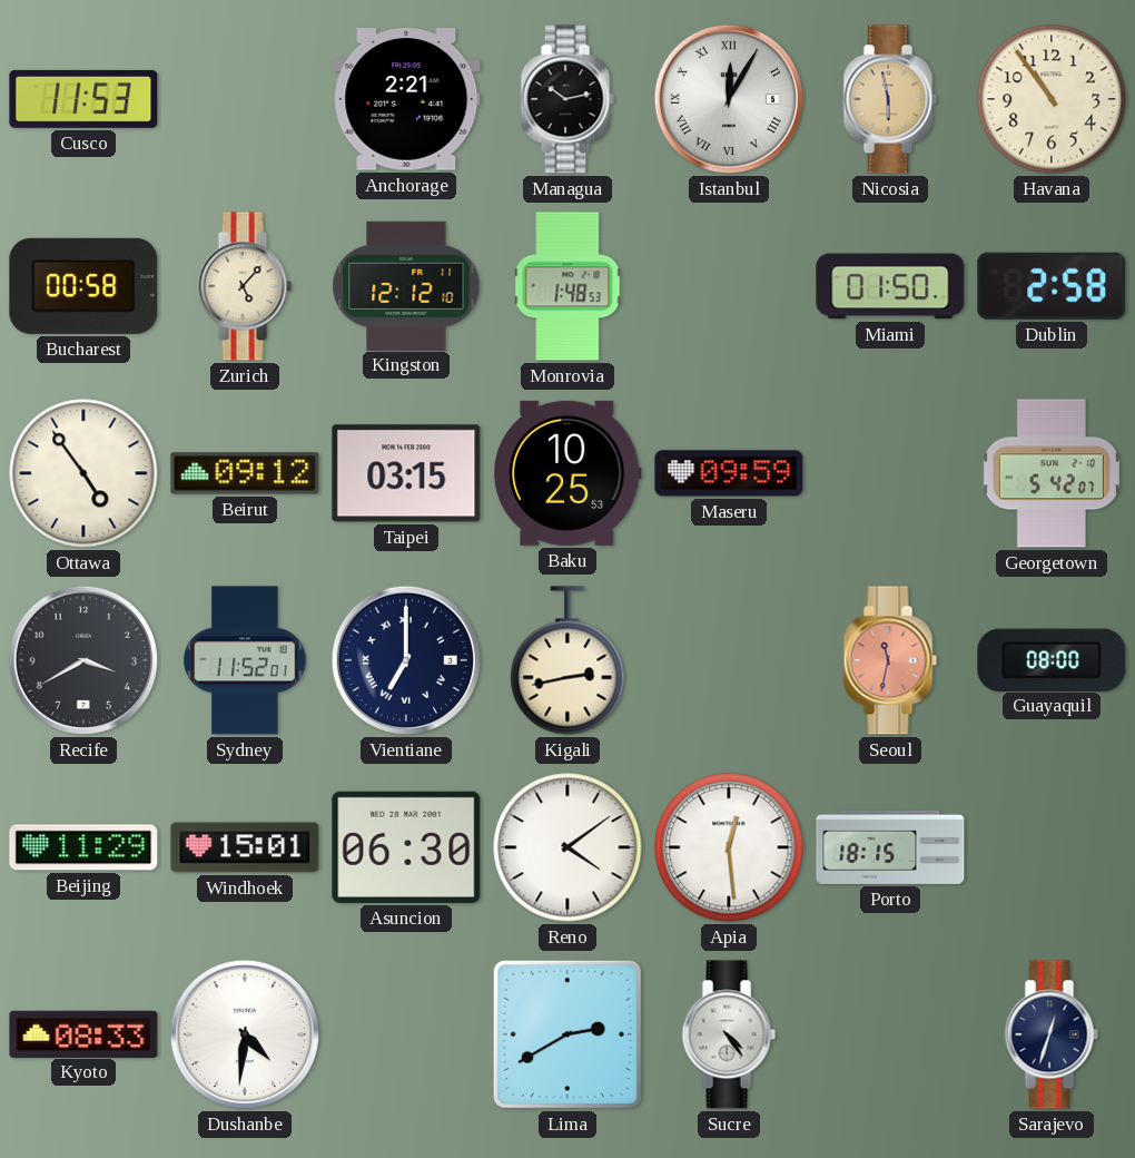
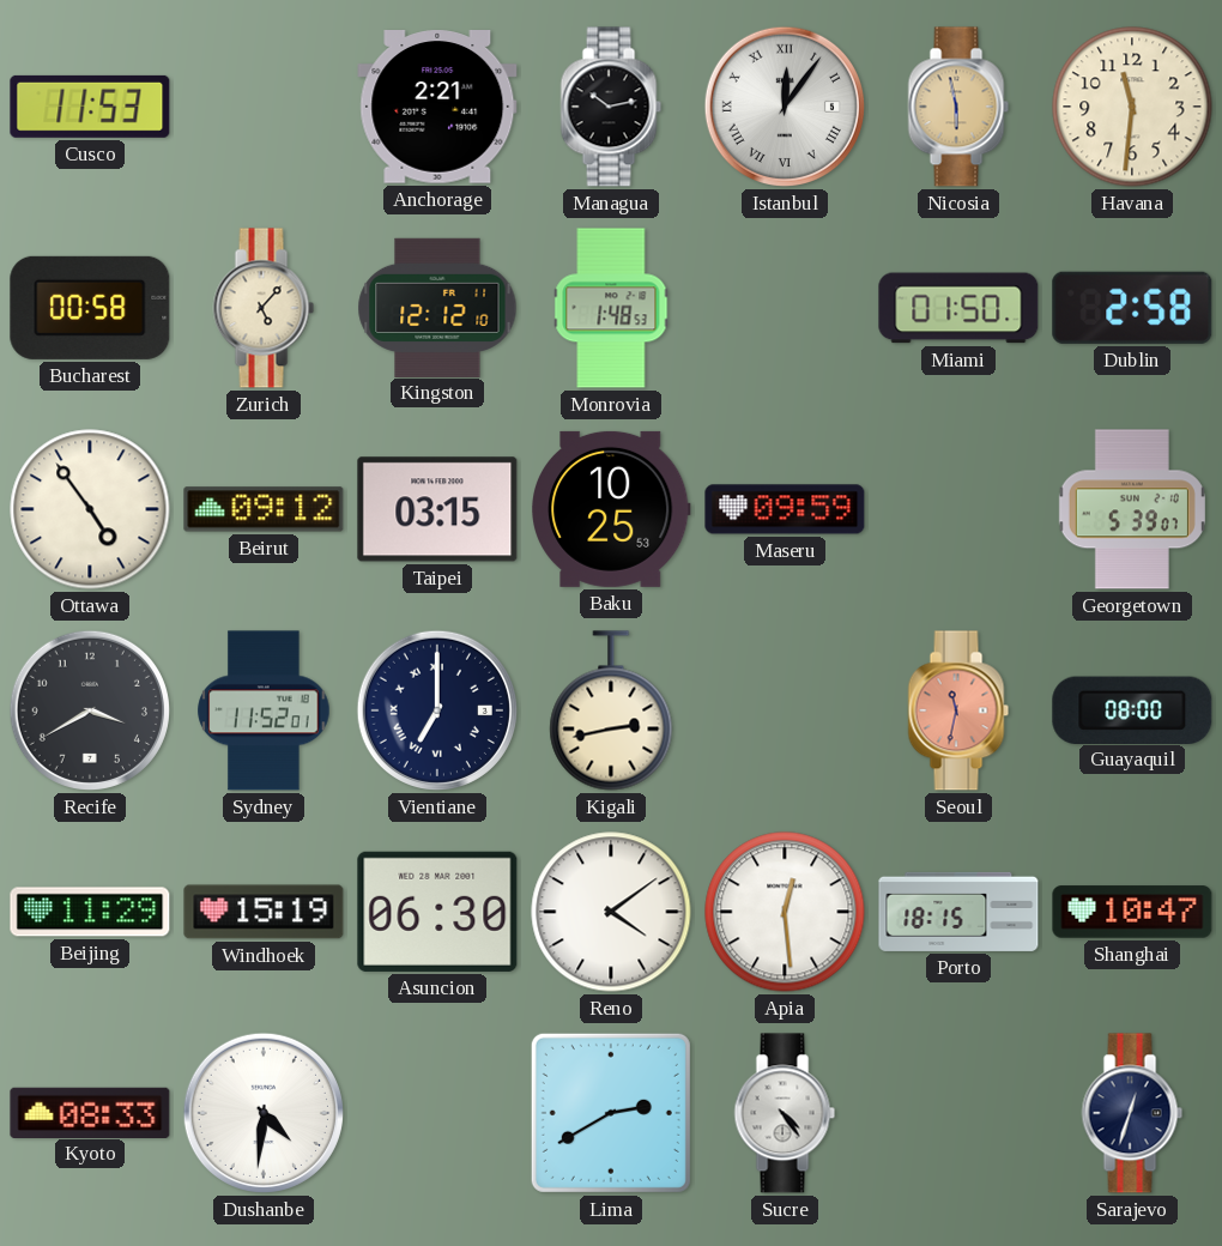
Istanbul: 12:05 -> 12:06
Havana: 10:54 -> 11:31
Georgetown: 5:42 -> 5:39
Windhoek: 15:01 -> 15:19
Shanghai: none -> 10:47
